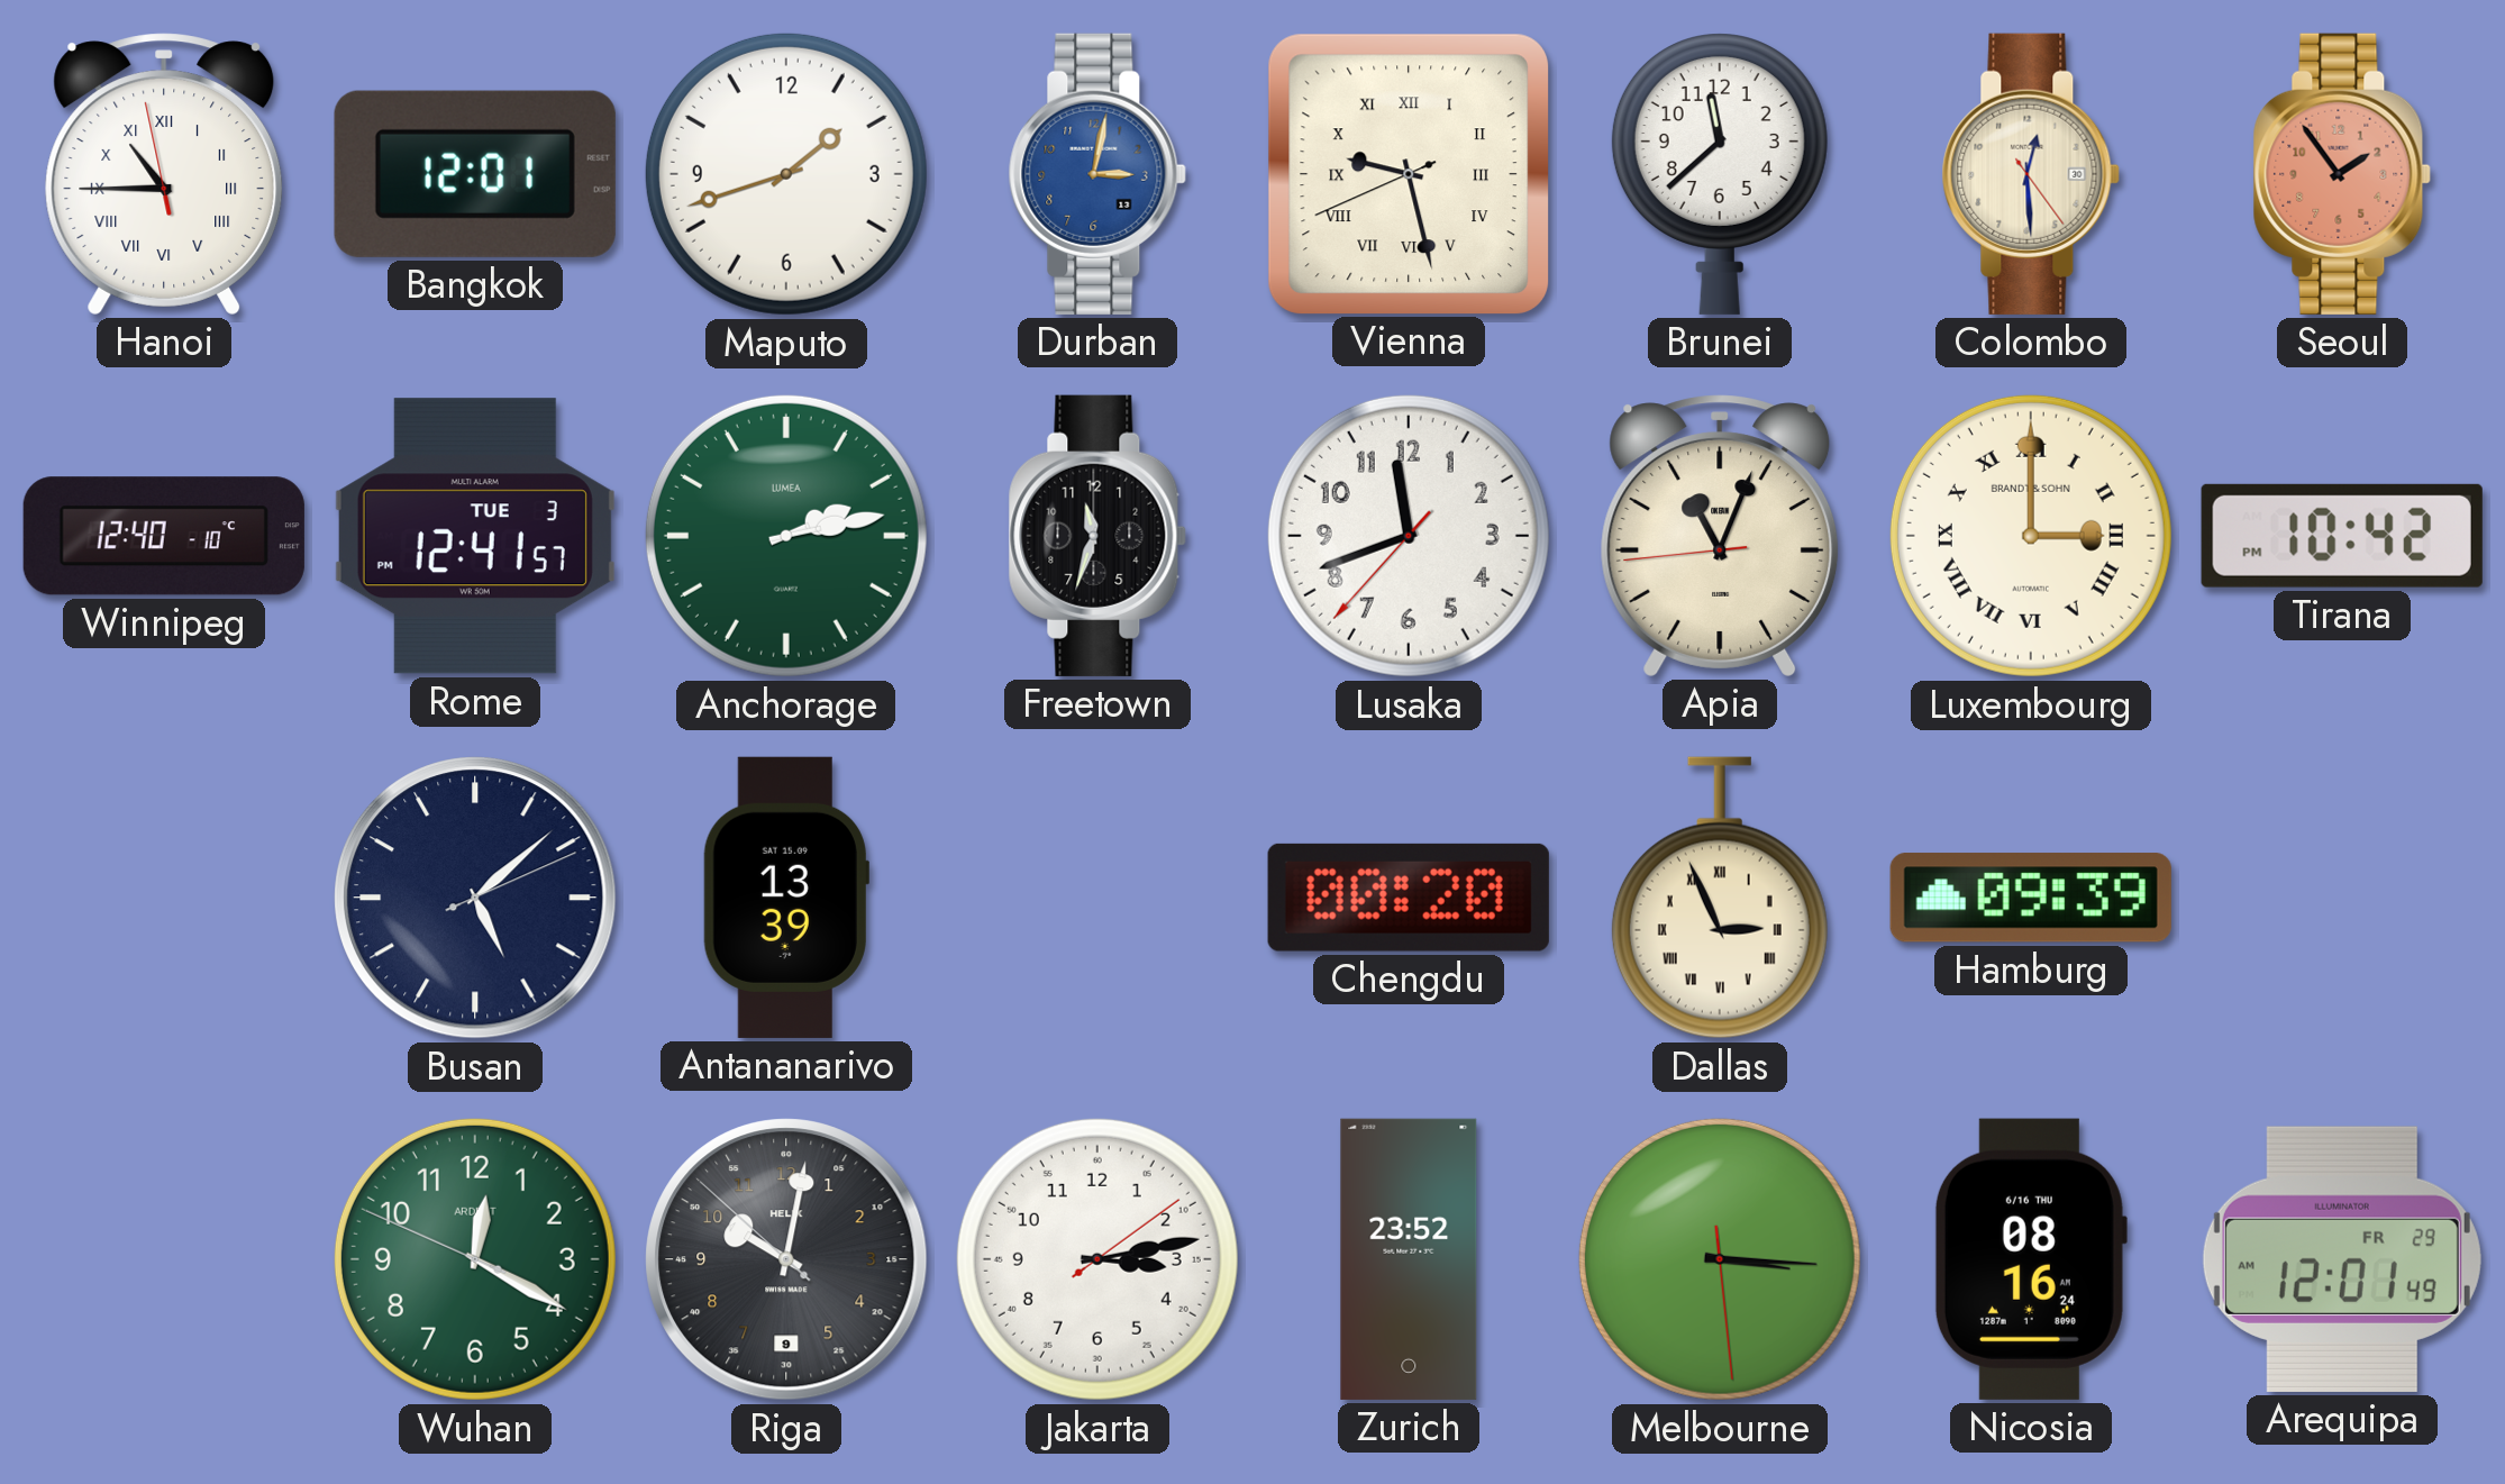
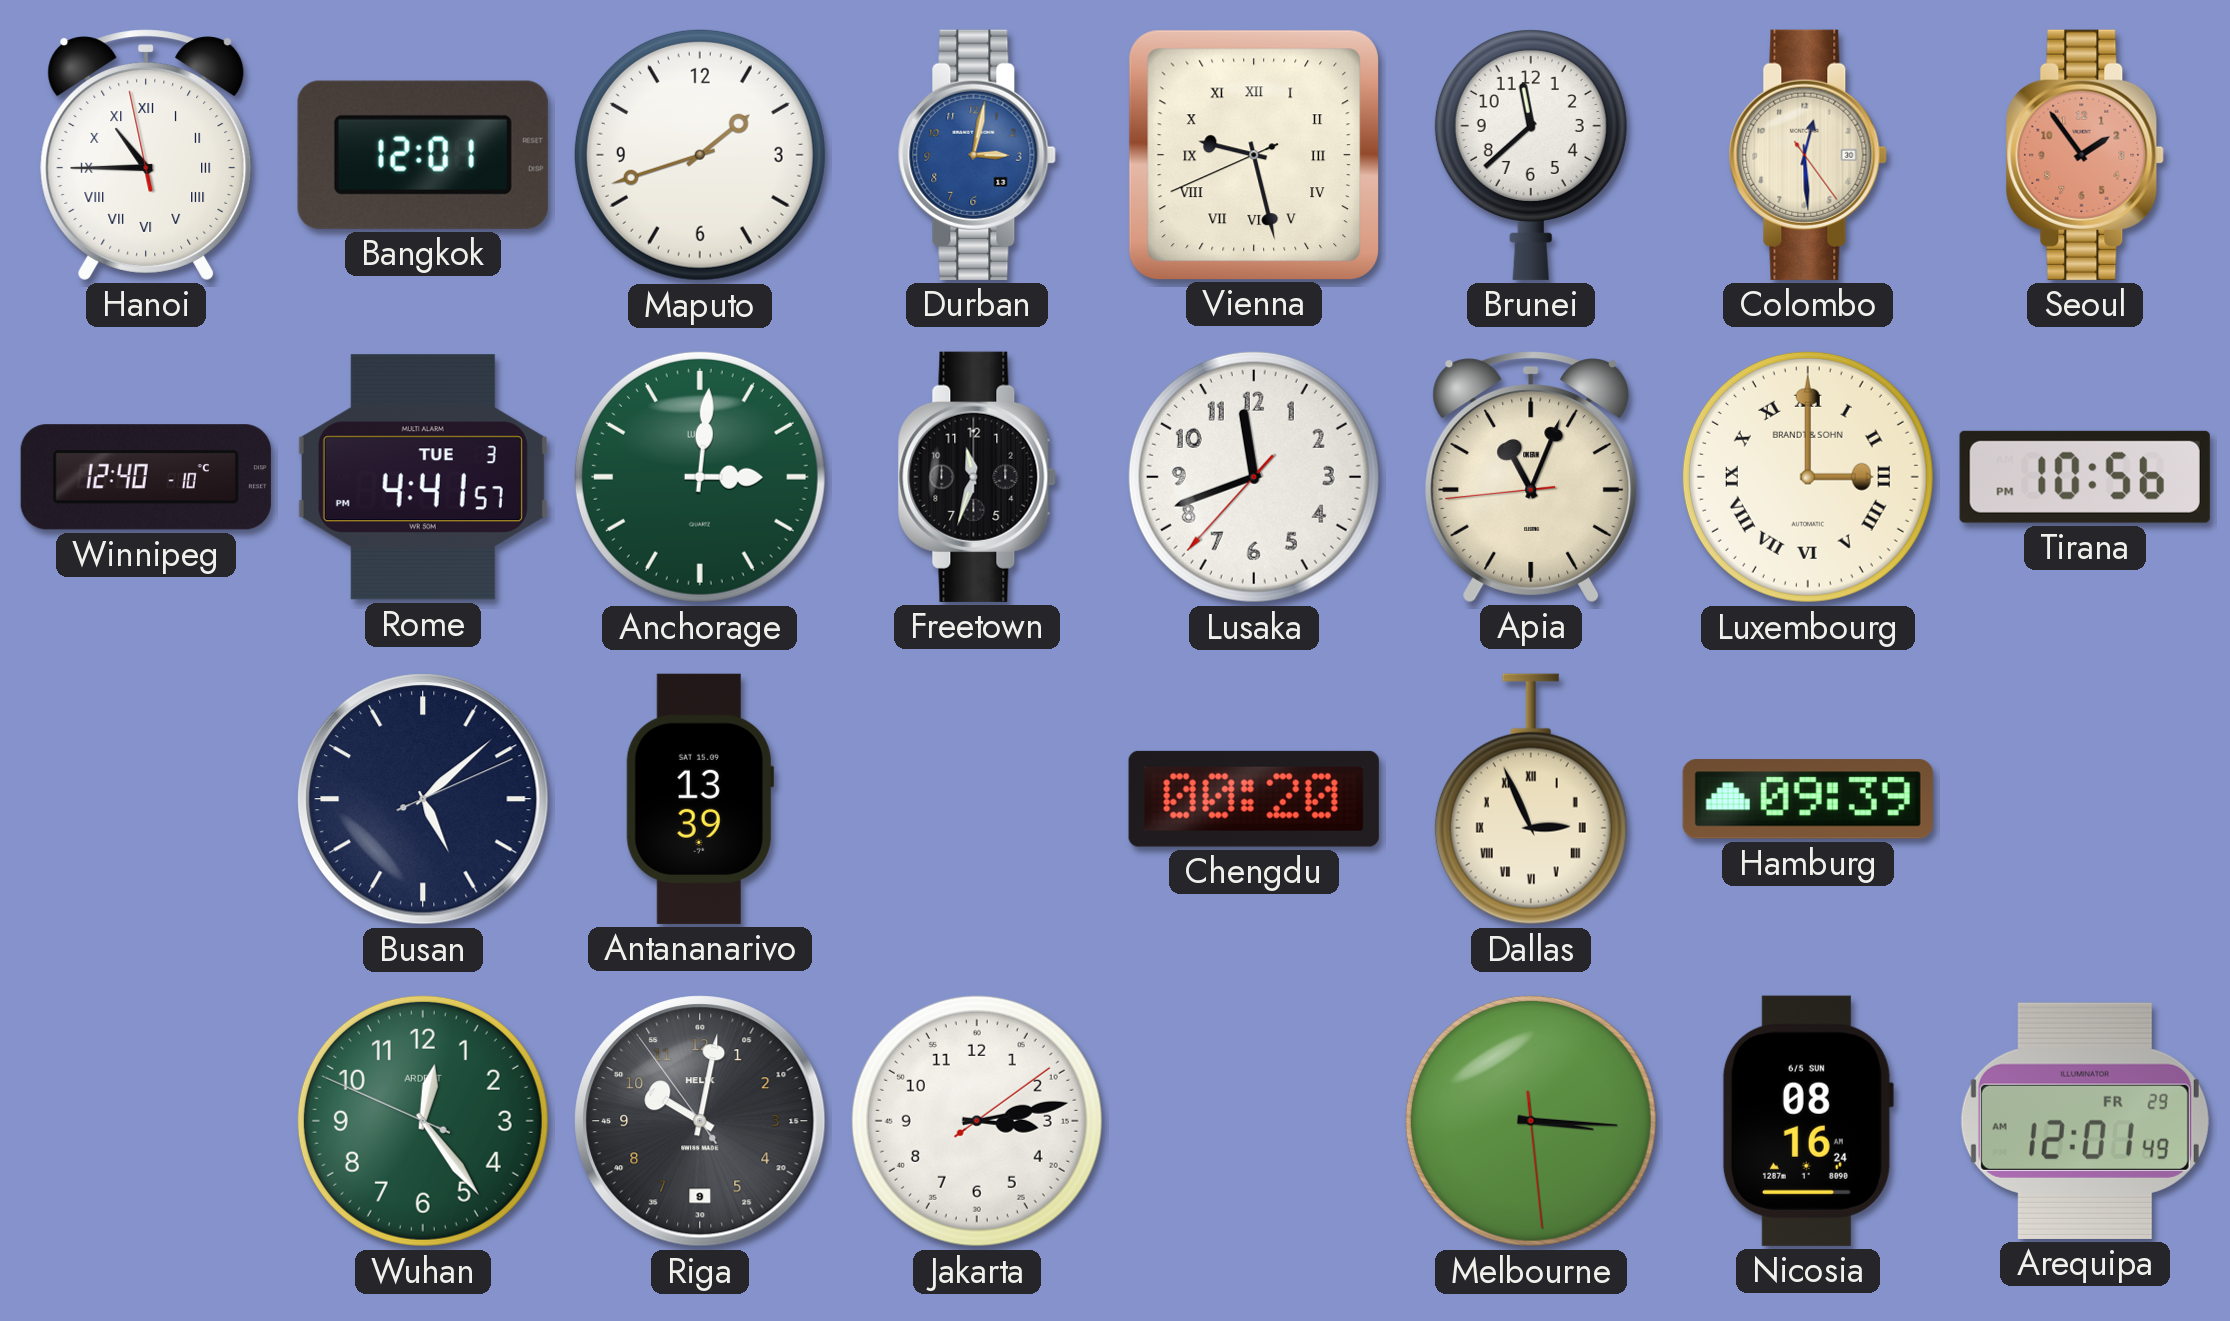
Rome: 12:41 -> 4:41
Anchorage: 2:13 -> 3:01
Tirana: 10:42 -> 10:56
Wuhan: 12:19 -> 12:23
Riga: 10:01:52 -> 10:01:54
Zurich: 23:52 -> none
Nicosia date: 6/16 THU -> 6/5 SUN
